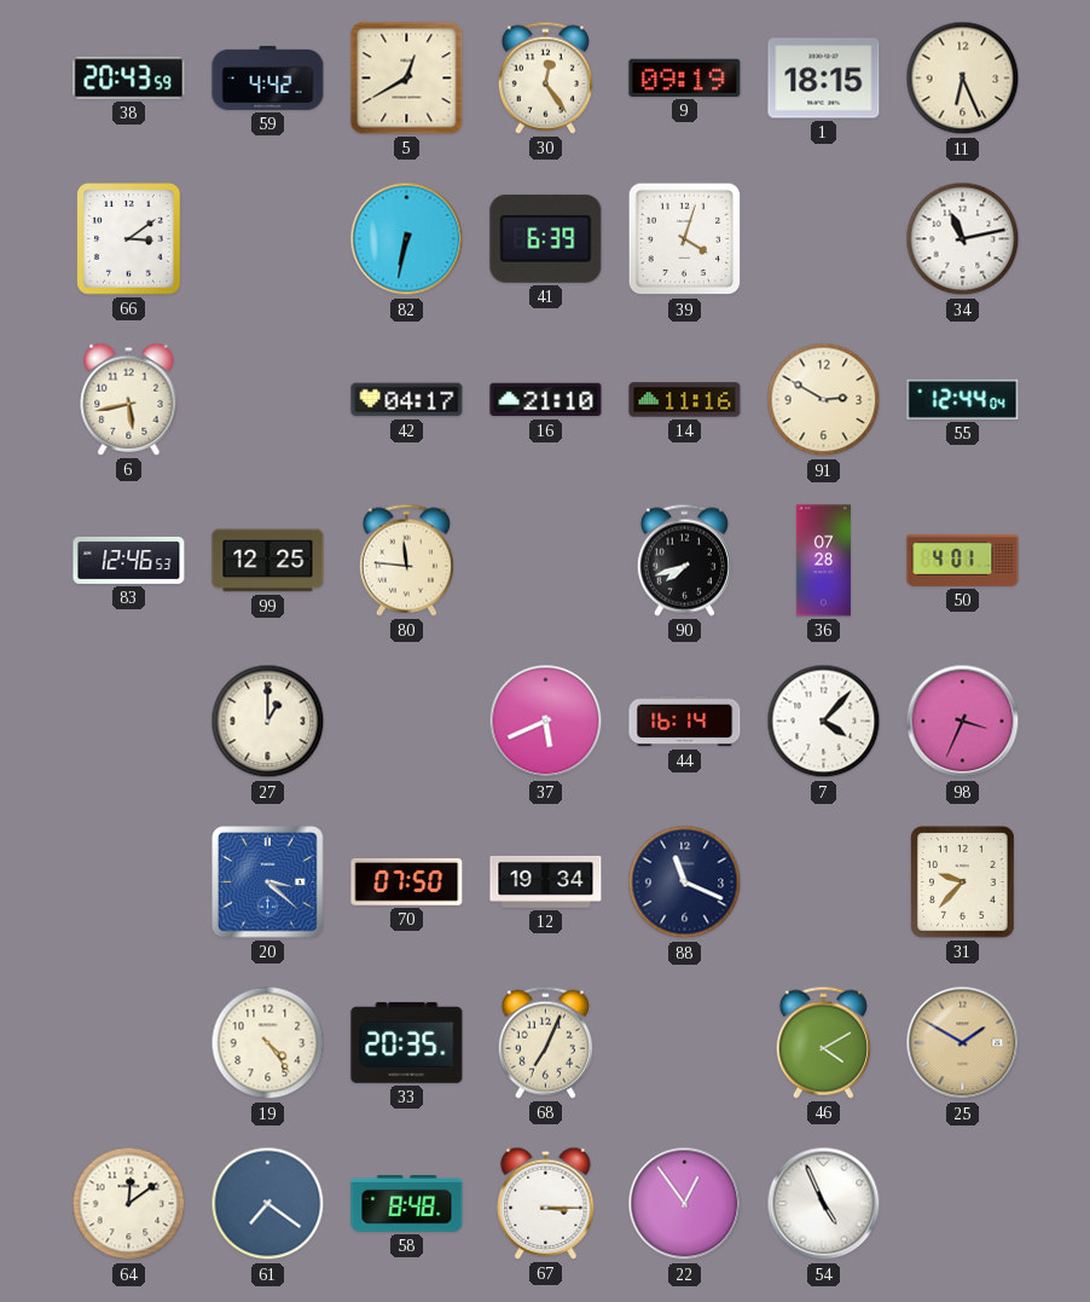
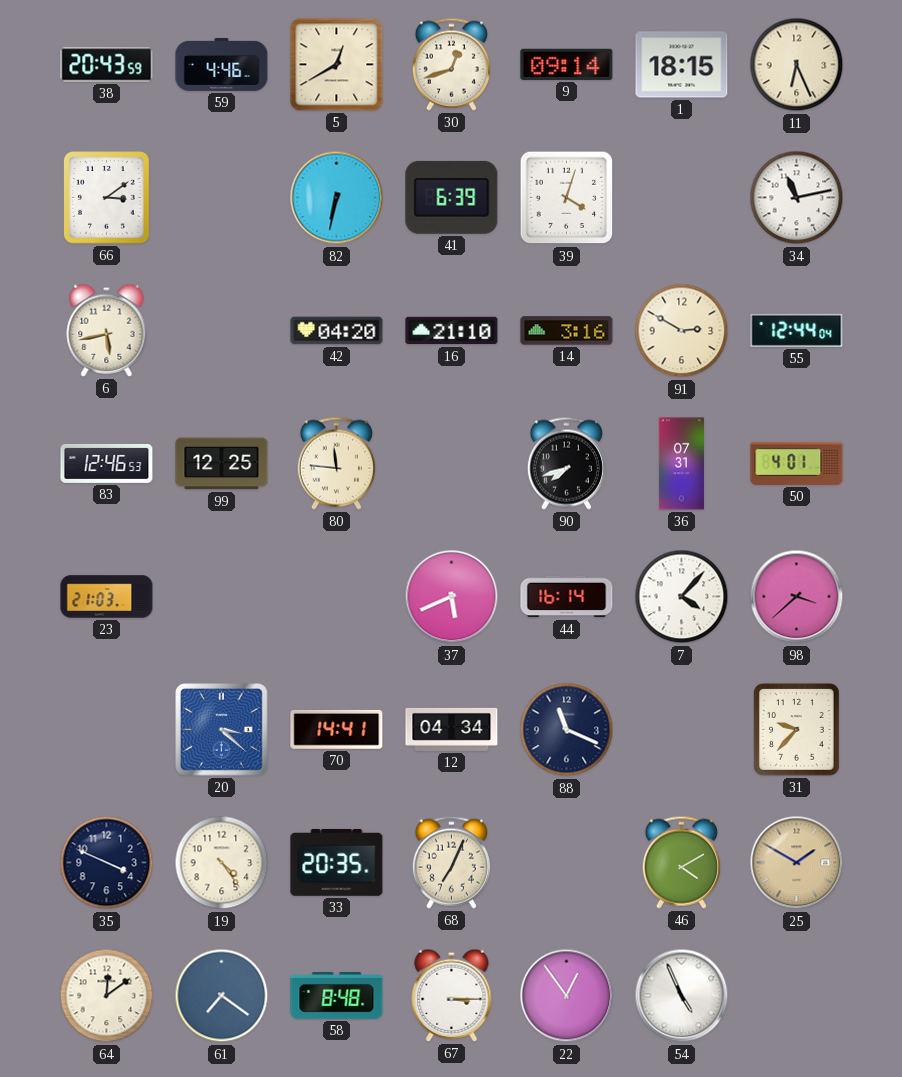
59: 4:42 -> 4:46
30: 12:24 -> 12:42
9: 09:19 -> 09:14
42: 04:17 -> 04:20
14: 11:16 -> 3:16
36: 07:28 -> 07:31
23: none -> 21:03
27: 1:00 -> none
98: 3:34 -> 3:38
70: 07:50 -> 14:41
12: 19:34 -> 04:34
35: none -> 3:49
